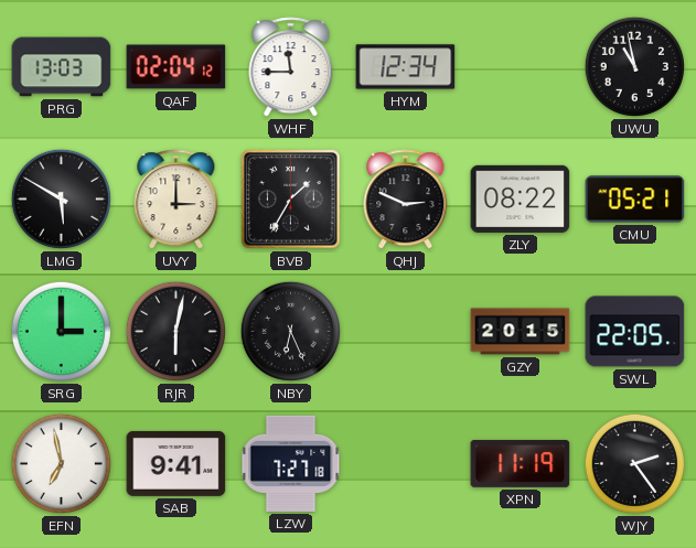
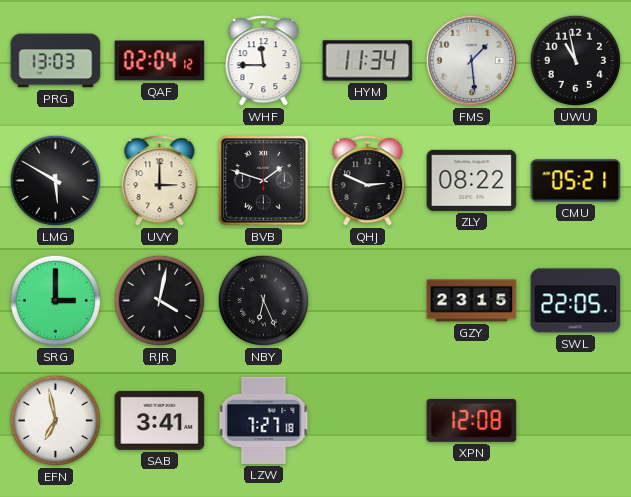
HYM: 12:34 -> 11:34
FMS: none -> 1:29
BVB: 1:35 -> 1:48
RJR: 6:02 -> 4:02
GZY: 20:15 -> 23:15
SAB: 9:41 -> 3:41
XPN: 11:19 -> 12:08
WJY: 2:24 -> none
